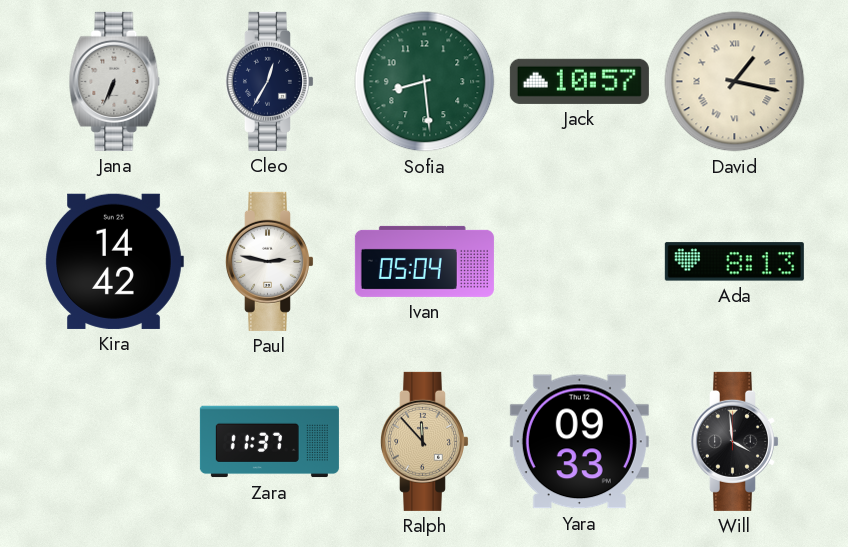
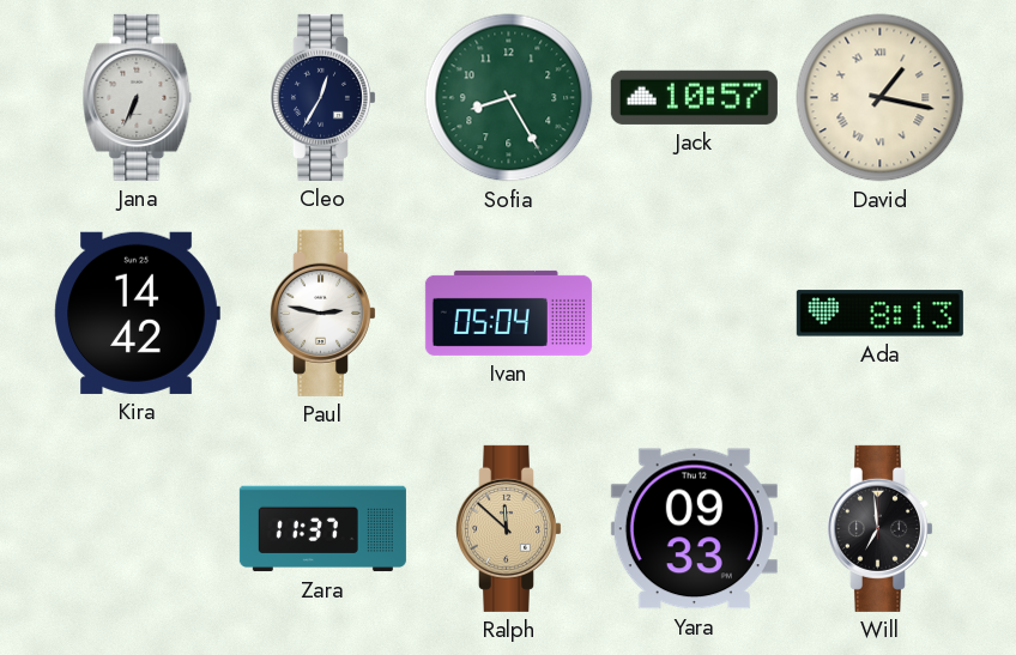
Sofia: 8:29 -> 8:25
Ralph: 11:53 -> 11:52
Will: 3:59 -> 6:59
